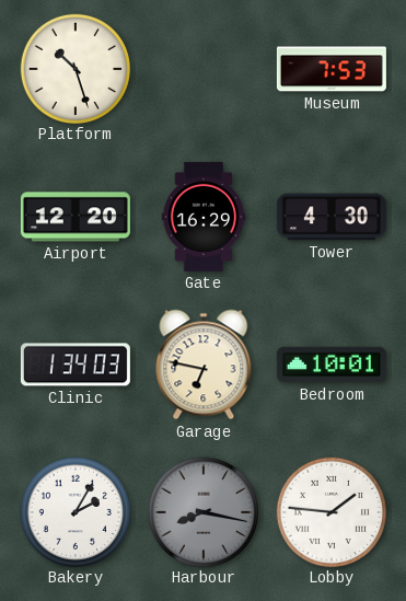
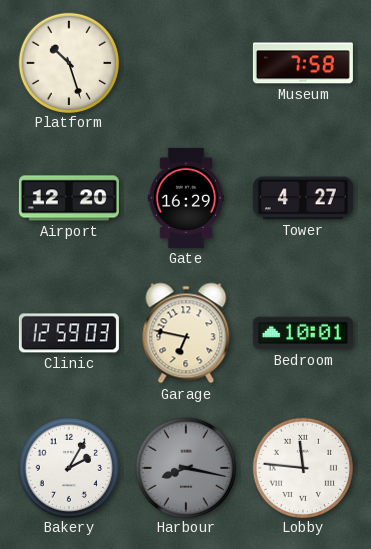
Museum: 7:53 -> 7:58
Tower: 4:30 -> 4:27
Clinic: 1:34 -> 12:59
Lobby: 1:46 -> 11:46
